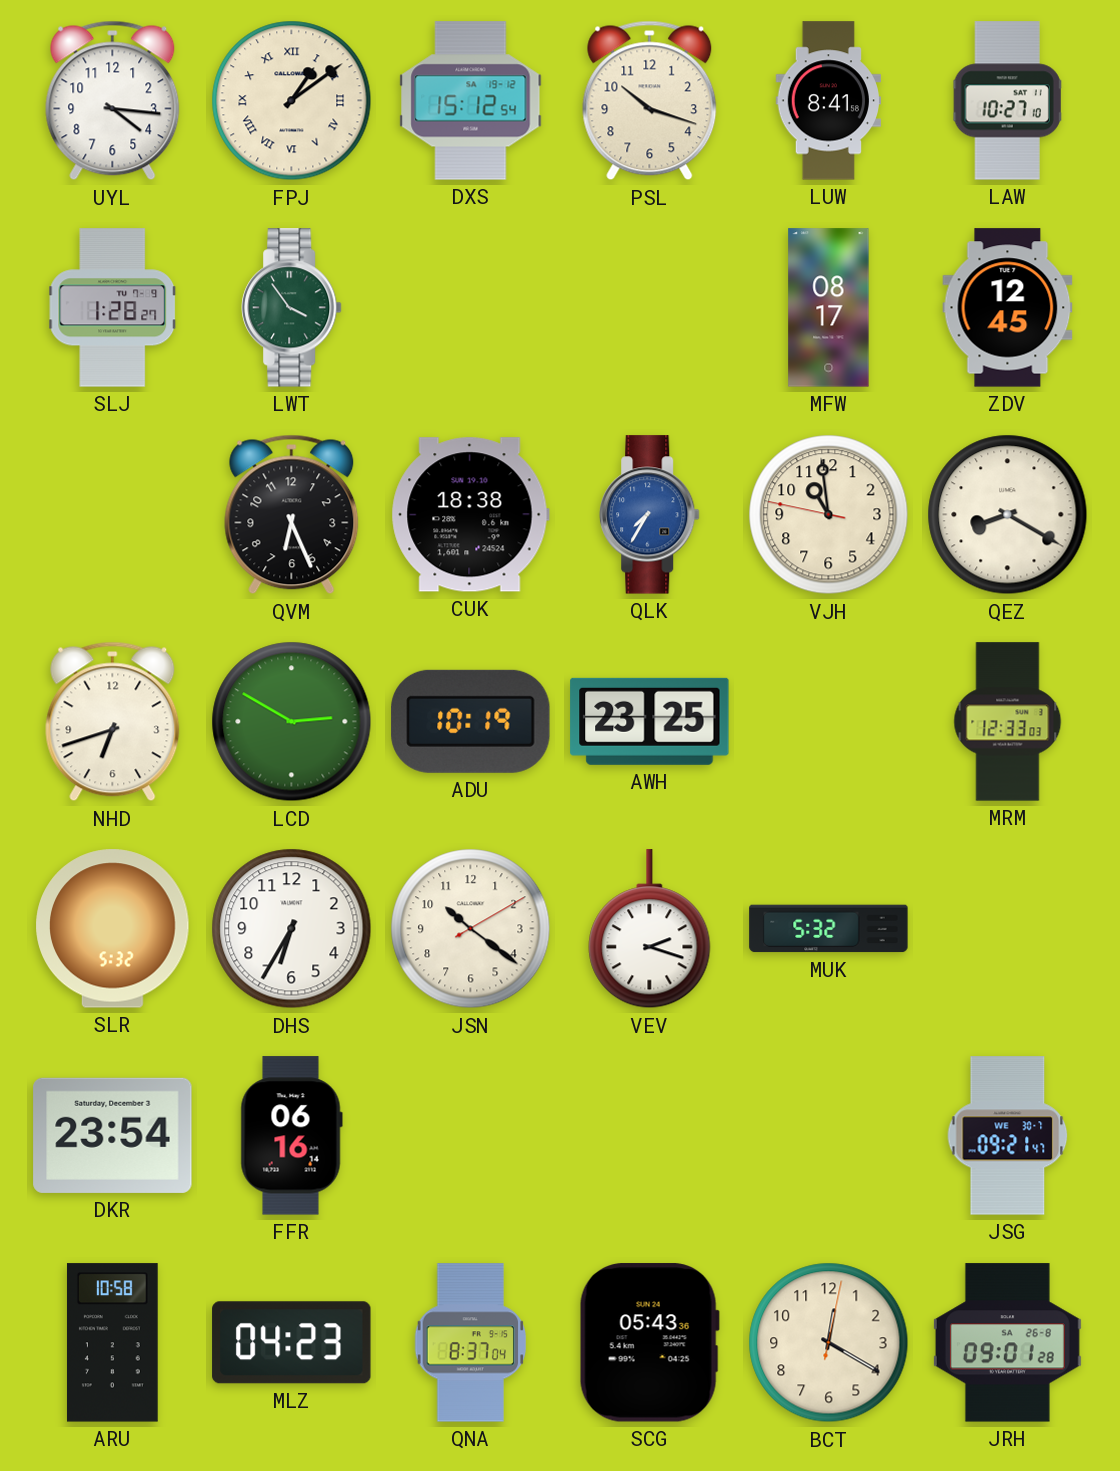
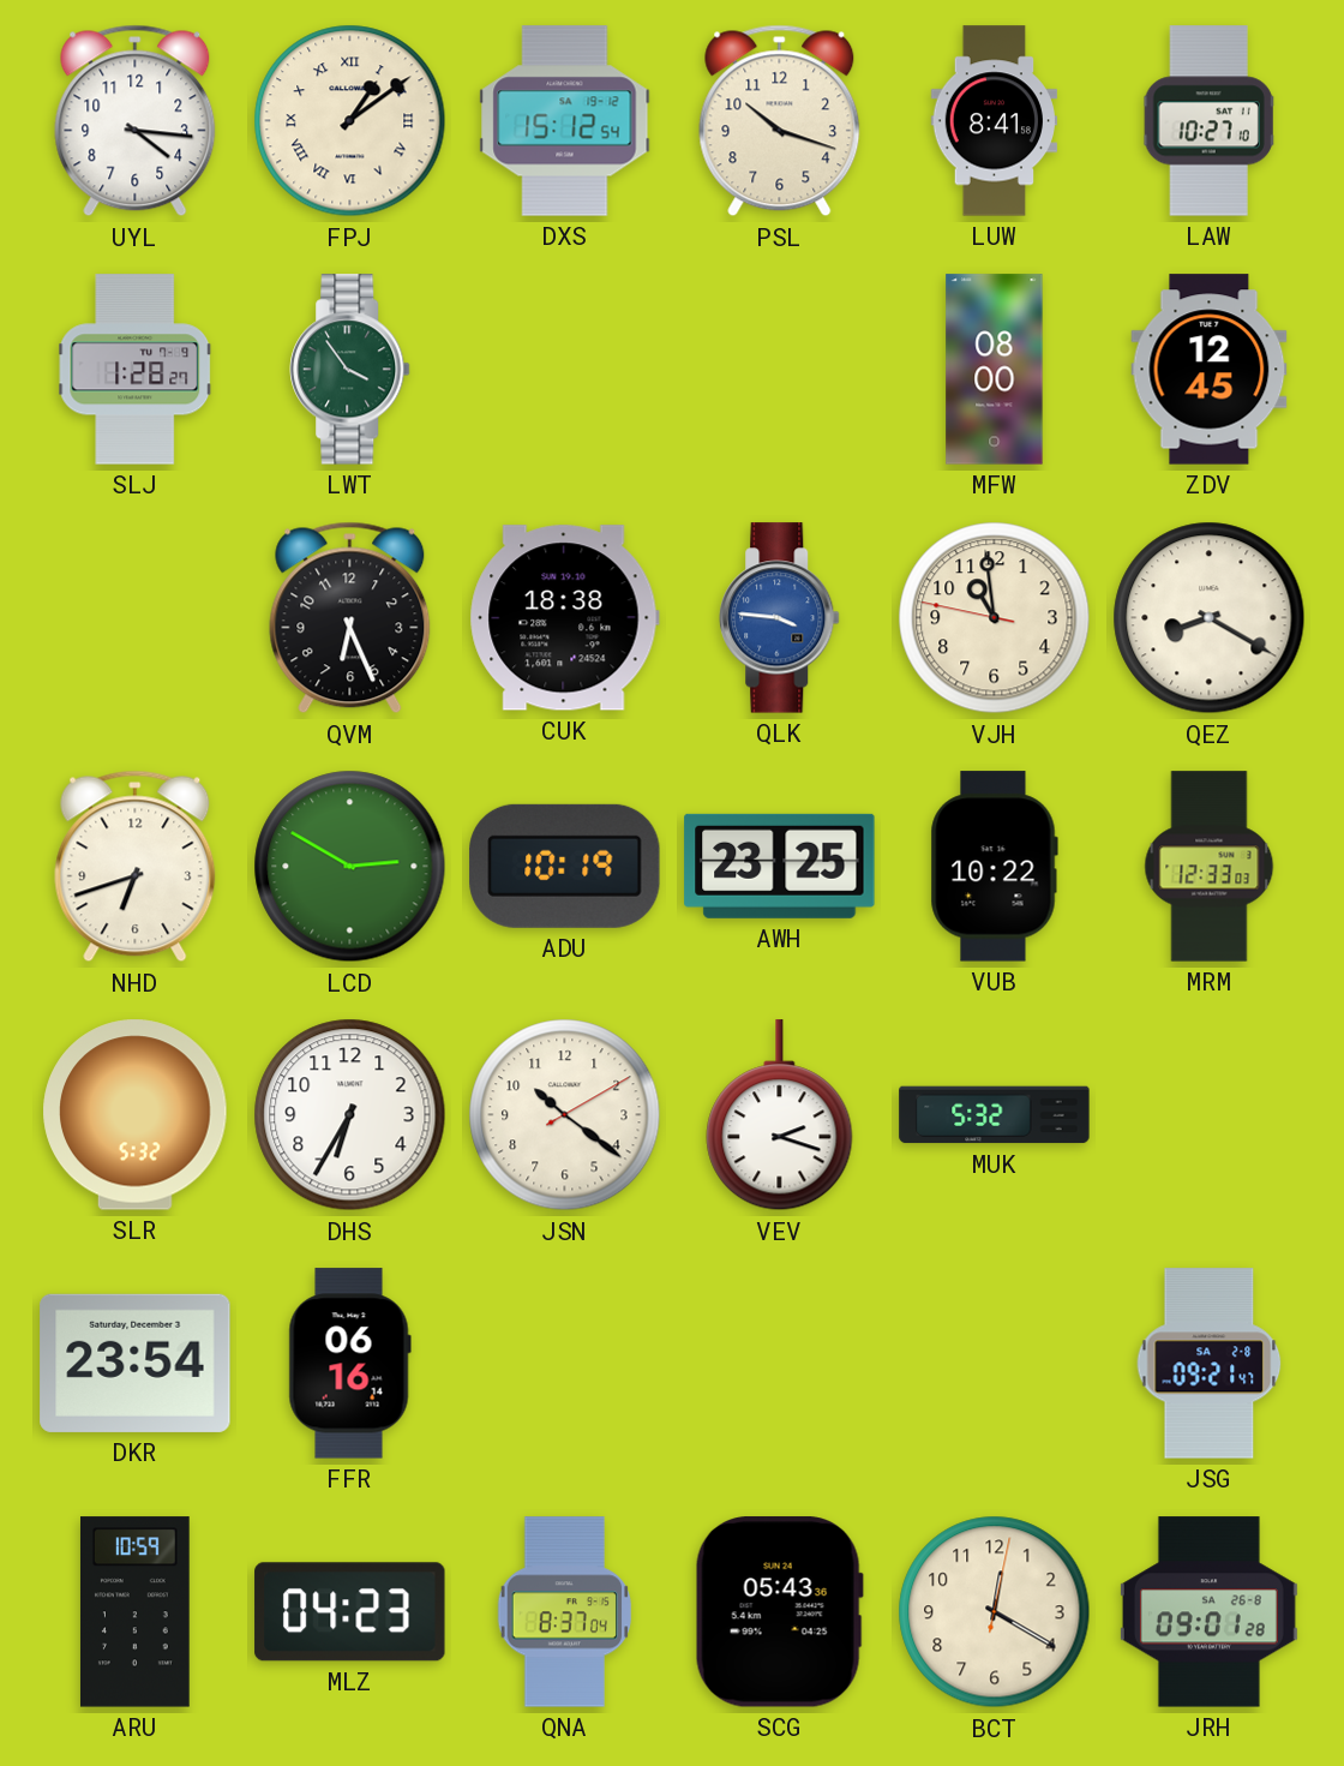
MFW: 08:17 -> 08:00
QLK: 7:35 -> 3:46
VUB: none -> 10:22
JSG date: WE 30-7 -> SA 2-8
ARU: 10:58 -> 10:59
